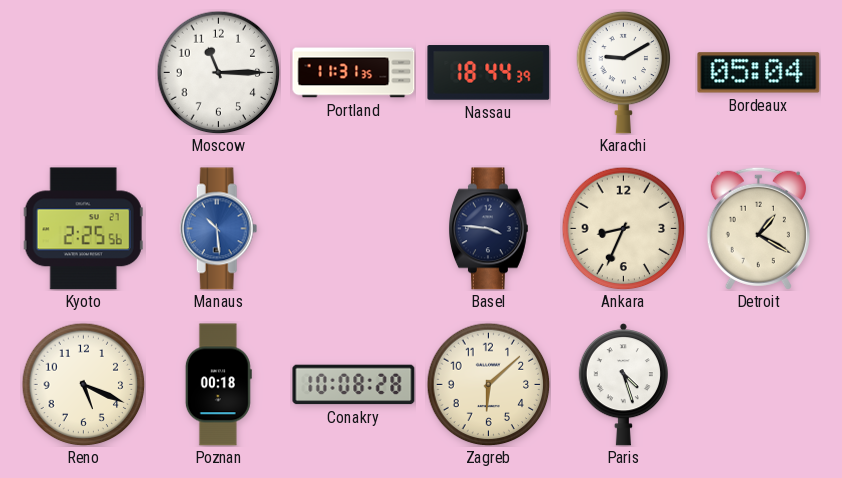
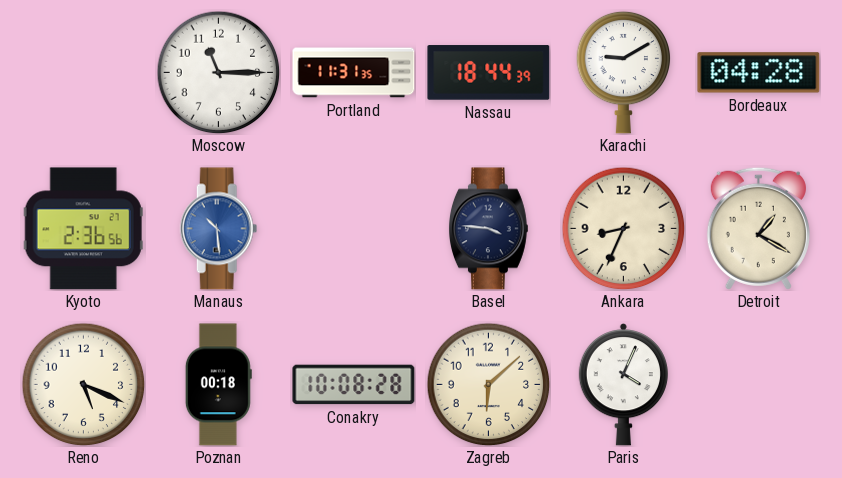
Bordeaux: 05:04 -> 04:28
Kyoto: 2:25 -> 2:36
Paris: 4:27 -> 4:04
